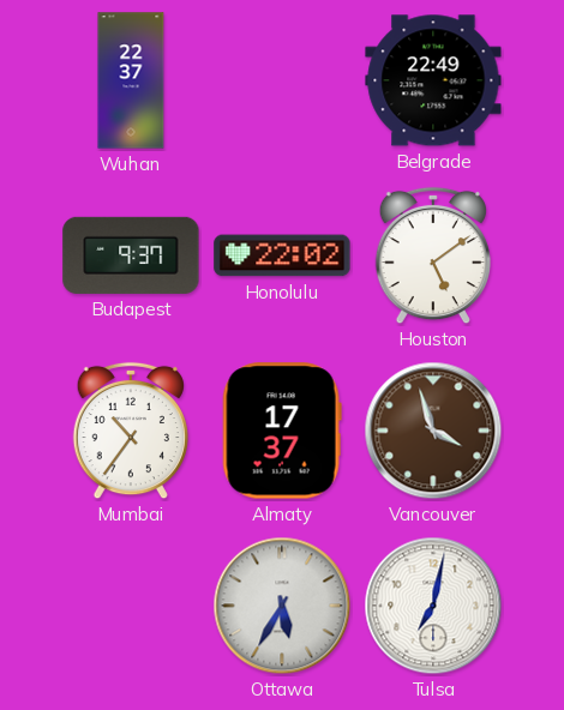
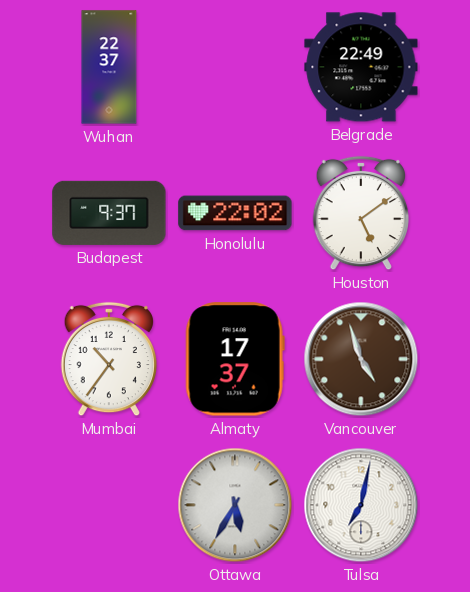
Vancouver: 3:57 -> 4:57
